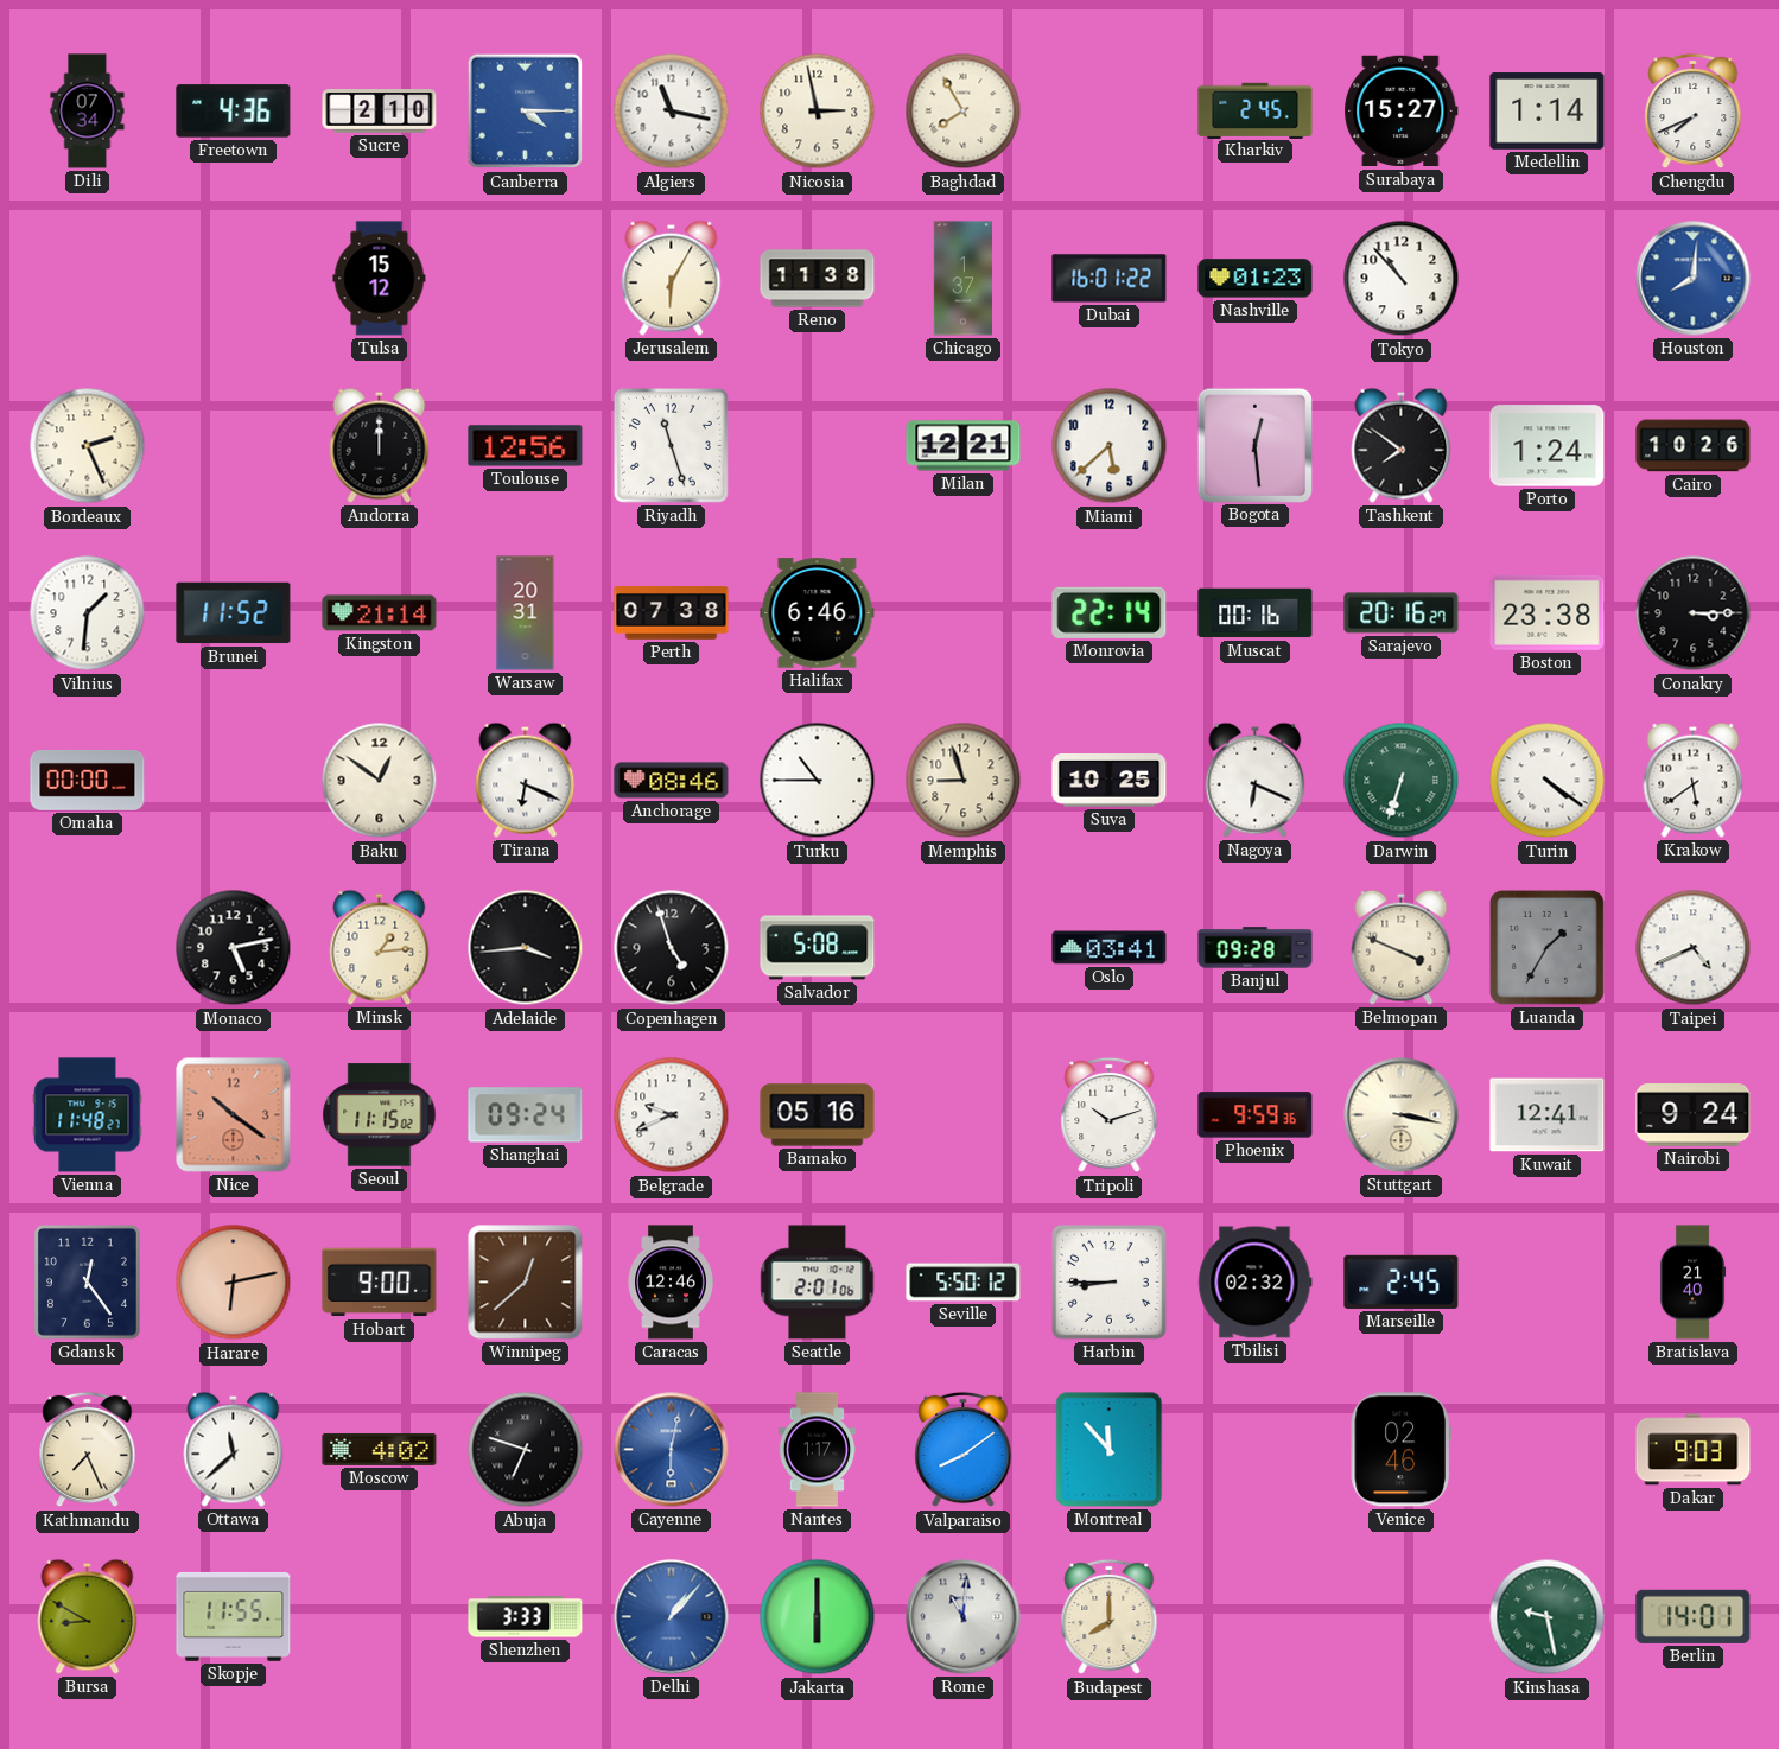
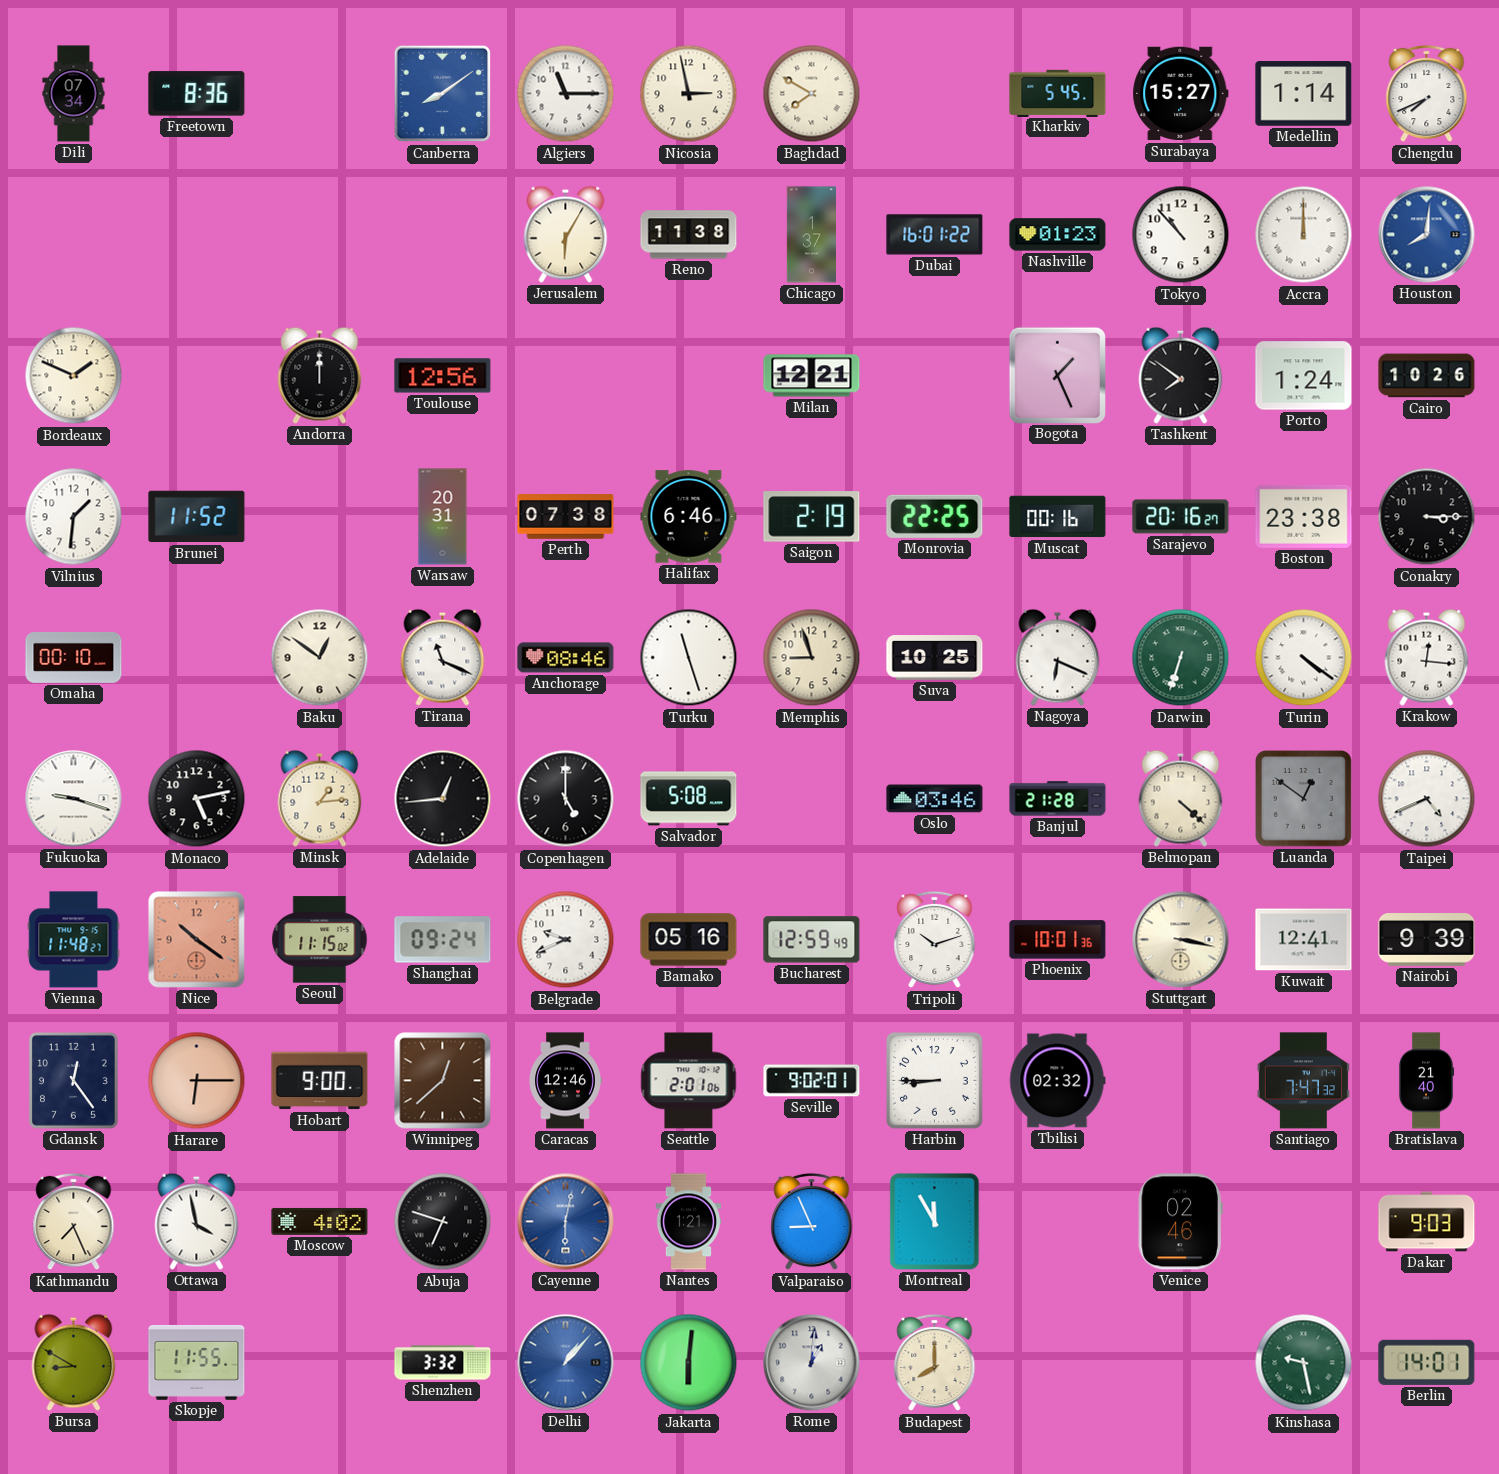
Freetown: 4:36 -> 8:36
Sucre: 2:10 -> none
Canberra: 4:15 -> 8:09
Algiers: 11:17 -> 11:15
Baghdad: 7:55 -> 7:50
Kharkiv: 2:45 -> 5:45
Tulsa: 15:12 -> none
Accra: none -> 12:00
Bordeaux: 2:26 -> 1:49
Riyadh: 11:27 -> none
Miami: 5:38 -> none
Bogota: 12:29 -> 1:26
Kingston: 21:14 -> none
Saigon: none -> 2:19
Monrovia: 22:14 -> 22:25
Omaha: 00:00 -> 00:10
Tirana: 6:19 -> 11:19
Turku: 10:45 -> 11:27
Krakow: 5:39 -> 12:16
Fukuoka: none -> 9:18
Adelaide: 3:44 -> 12:44
Copenhagen: 4:57 -> 5:00
Oslo: 03:41 -> 03:46
Banjul: 09:28 -> 21:28
Belmopan: 3:49 -> 4:22
Luanda: 1:35 -> 12:51
Bucharest: none -> 12:59
Phoenix: 9:59 -> 10:01
Nairobi: 9:24 -> 9:39
Harare: 6:13 -> 6:15
Seville: 5:50 -> 9:02
Marseille: 2:45 -> none
Santiago: none -> 7:47
Ottawa: 11:38 -> 3:58
Nantes: 1:17 -> 1:21
Valparaiso: 8:09 -> 8:56
Montreal: 11:53 -> 11:55
Shenzhen: 3:33 -> 3:32
Jakarta: 6:00 -> 6:01
Rome: 11:01 -> 1:01
